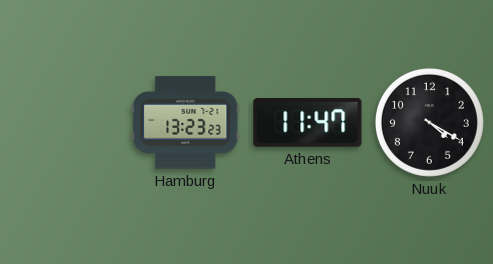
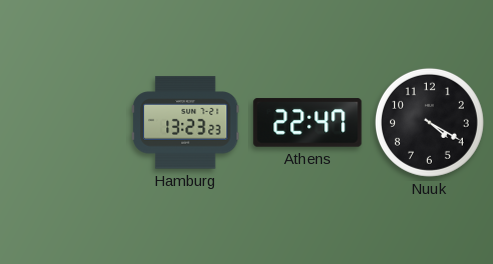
Athens: 11:47 -> 22:47
